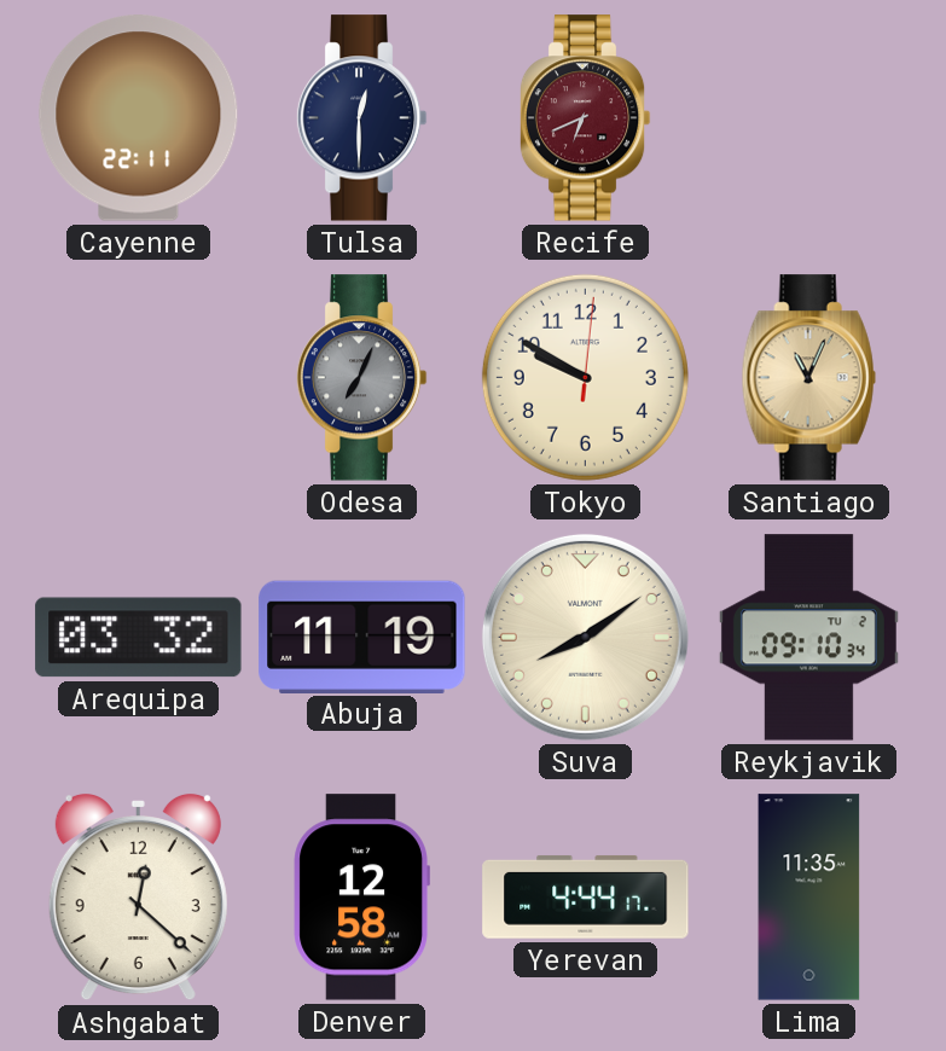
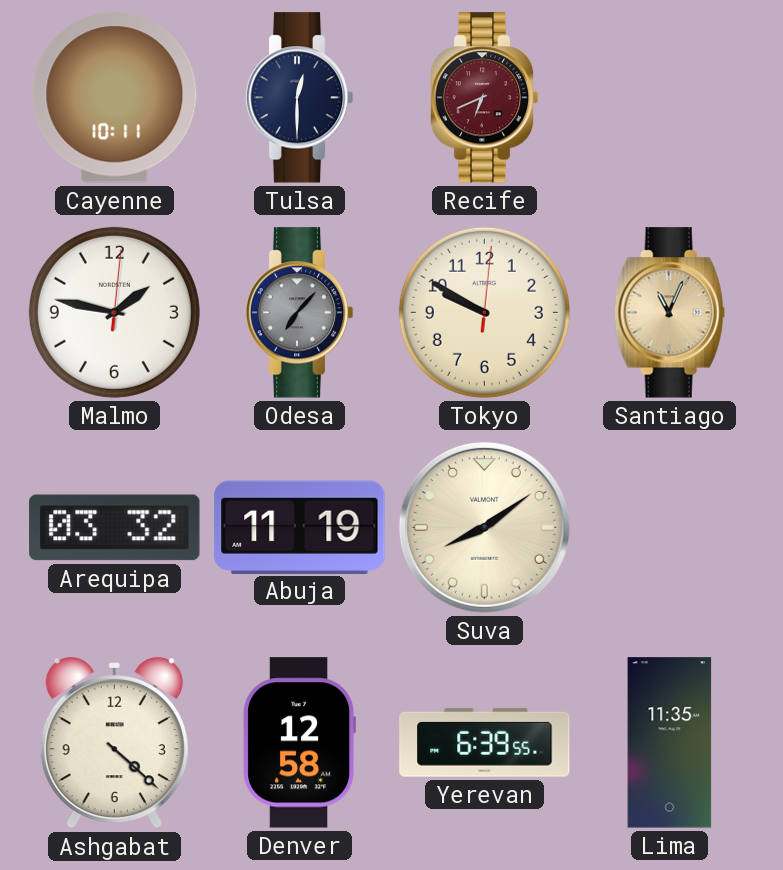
Cayenne: 22:11 -> 10:11
Malmo: none -> 1:47
Odesa: 7:04 -> 7:07
Reykjavik: 09:10 -> none
Ashgabat: 12:22 -> 4:22
Yerevan: 4:44 -> 6:39
